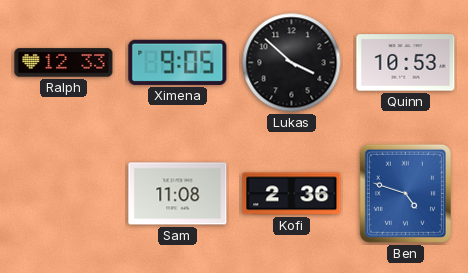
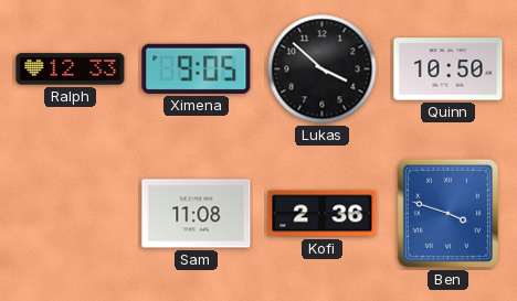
Quinn: 10:53 -> 10:50
Ben: 4:48 -> 3:48
